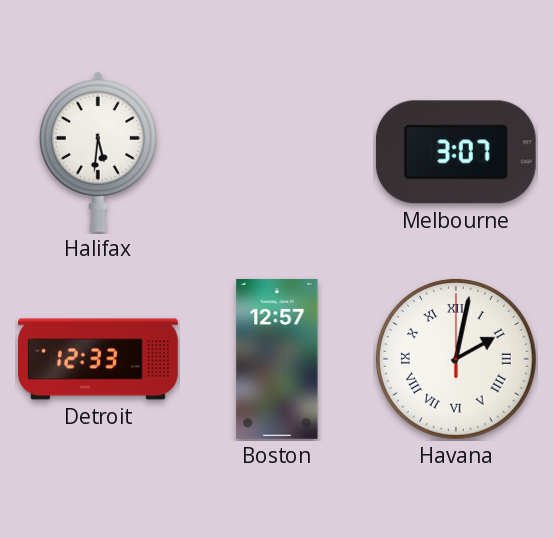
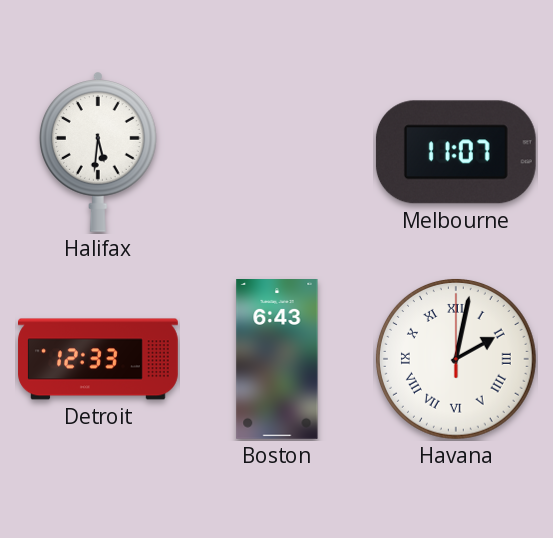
Melbourne: 3:07 -> 11:07
Boston: 12:57 -> 6:43
